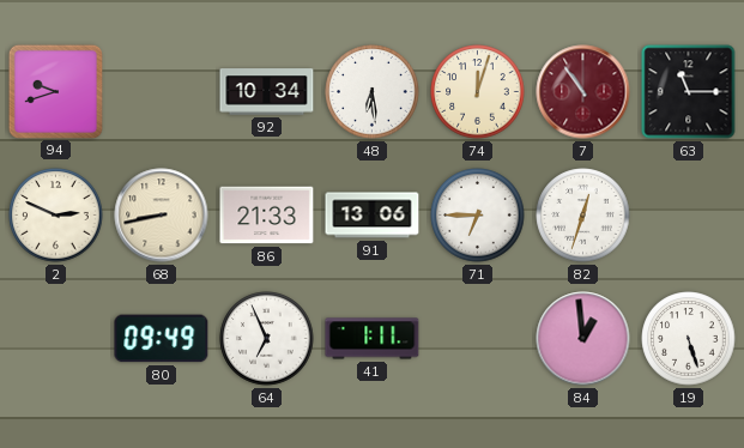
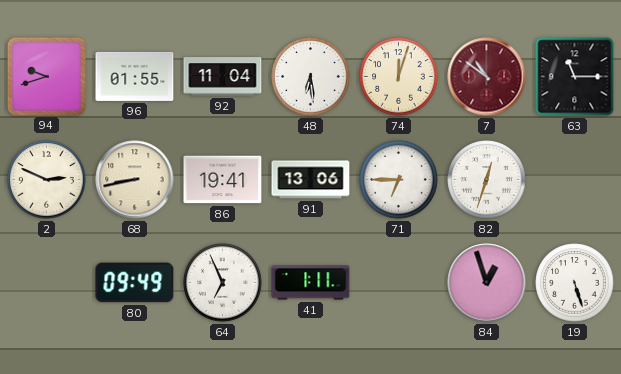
96: none -> 01:55
92: 10:34 -> 11:04
7: 10:54 -> 10:51
86: 21:33 -> 19:41
84: 12:59 -> 12:57
